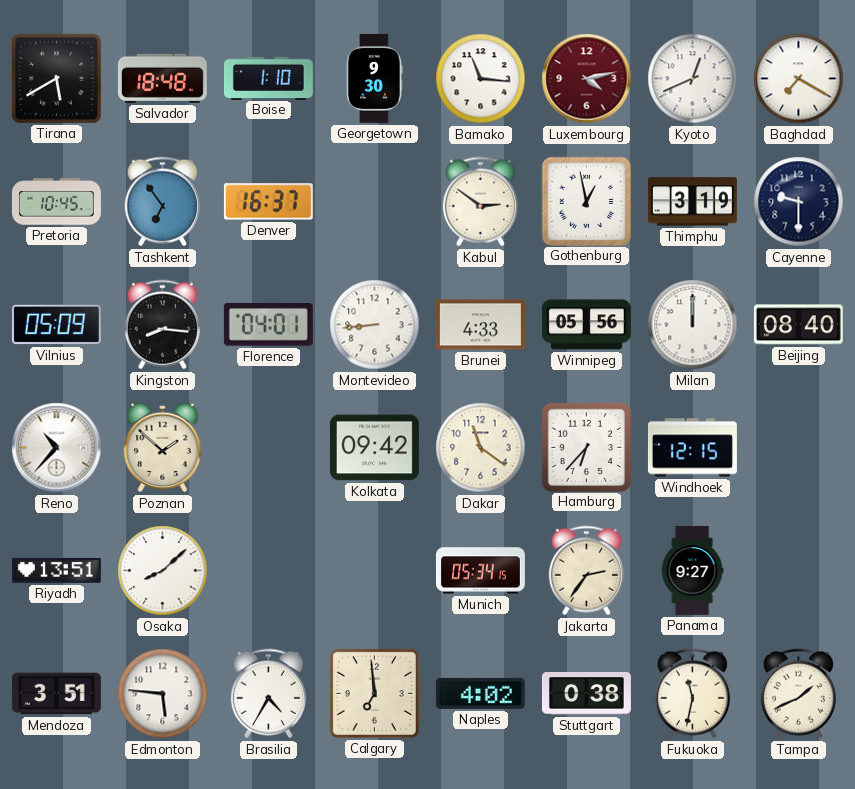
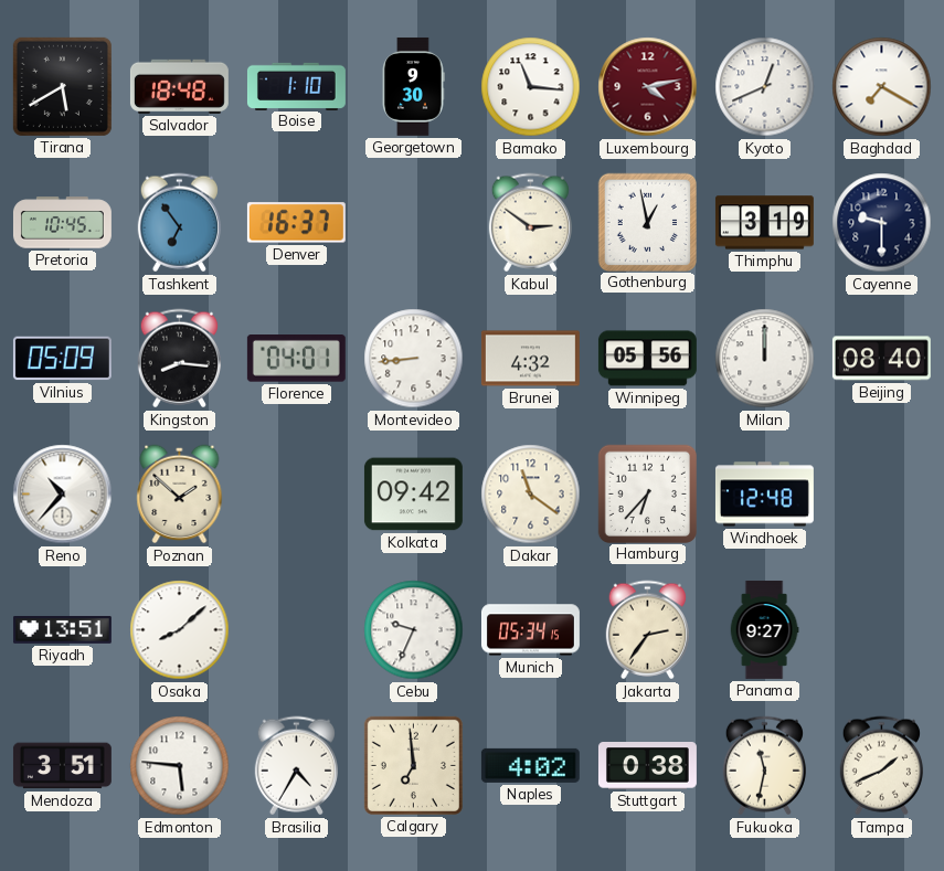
Brunei: 4:33 -> 4:32
Windhoek: 12:15 -> 12:48
Cebu: none -> 9:34
